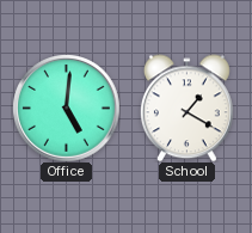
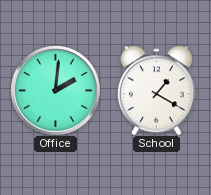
Office: 5:01 -> 2:01
